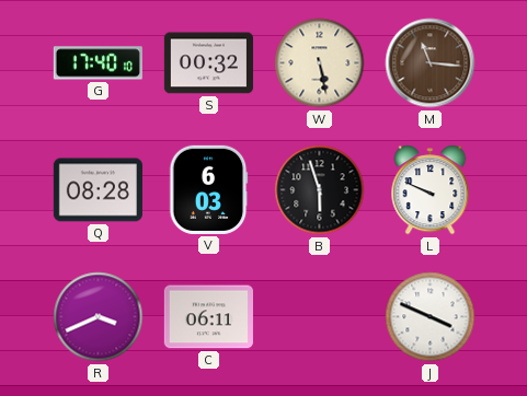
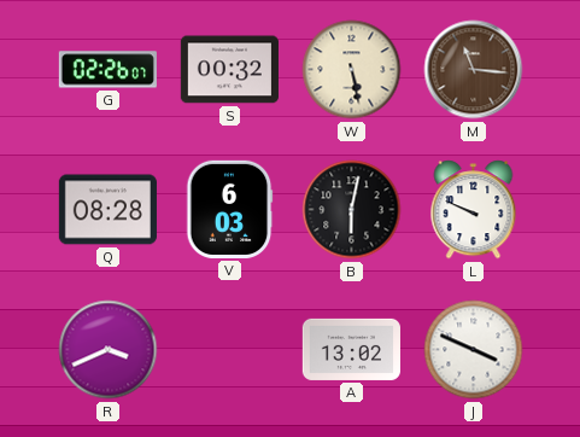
G: 17:40 -> 02:26
B: 5:57 -> 6:02
C: 06:11 -> none
A: none -> 13:02
